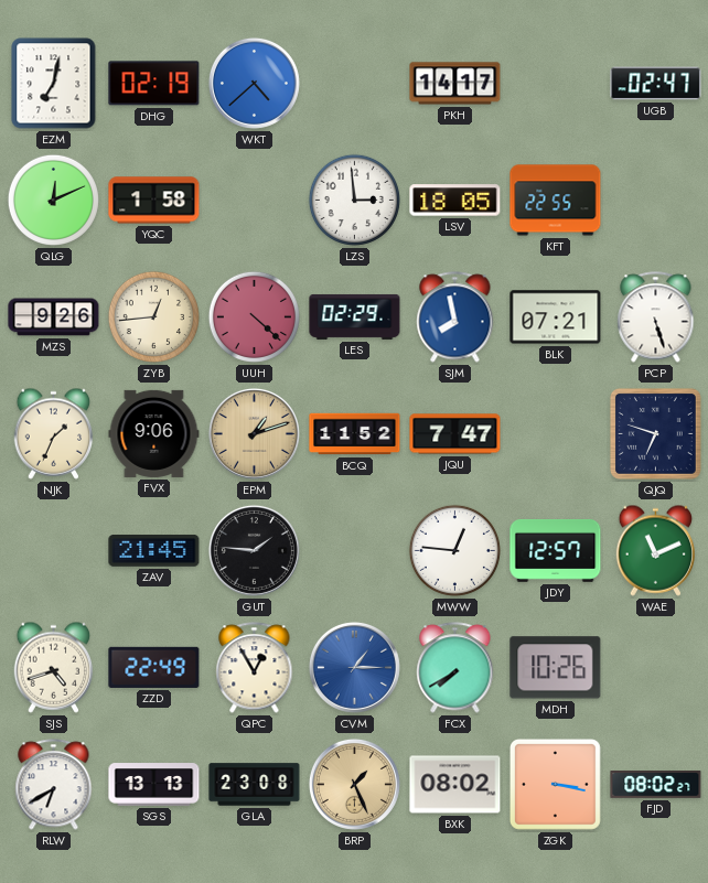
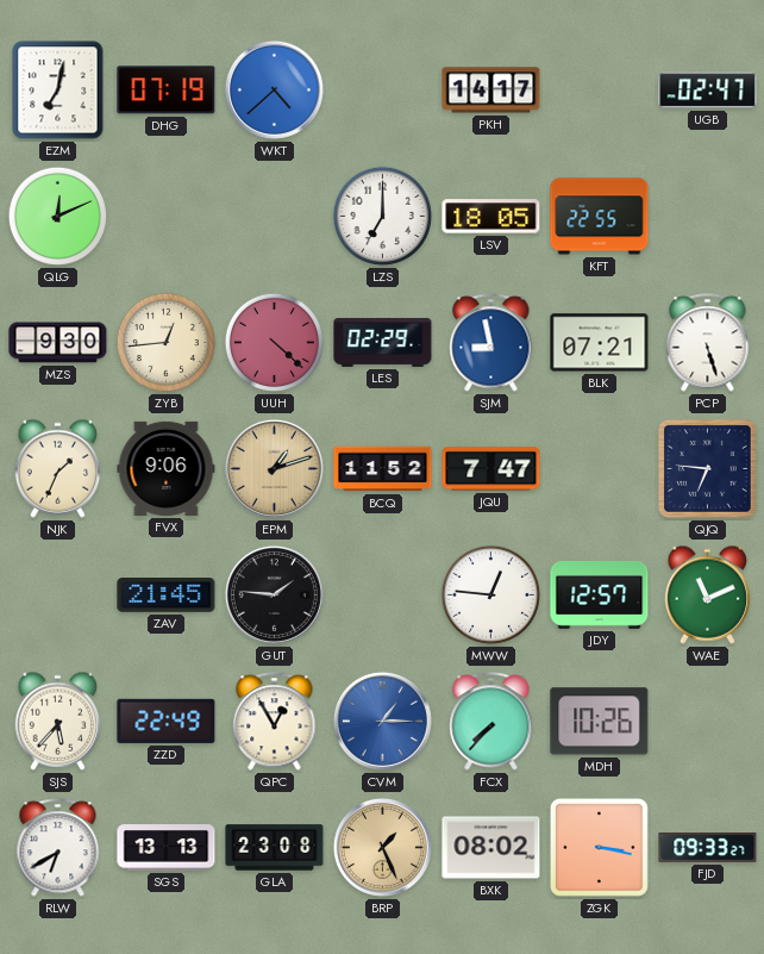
DHG: 02:19 -> 07:19
YQC: 1:58 -> none
LZS: 2:59 -> 7:00
MZS: 9:26 -> 9:30
SJM: 7:58 -> 8:58
QJQ: 6:48 -> 6:46
SJS: 4:42 -> 5:37
FCX: 7:40 -> 7:37
FJD: 08:02 -> 09:33
